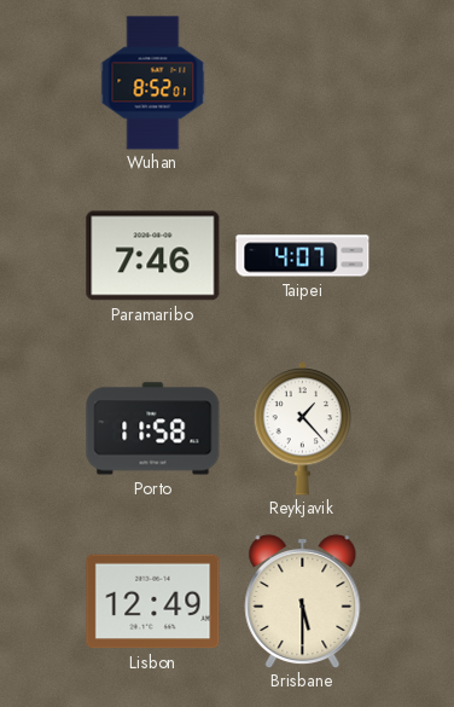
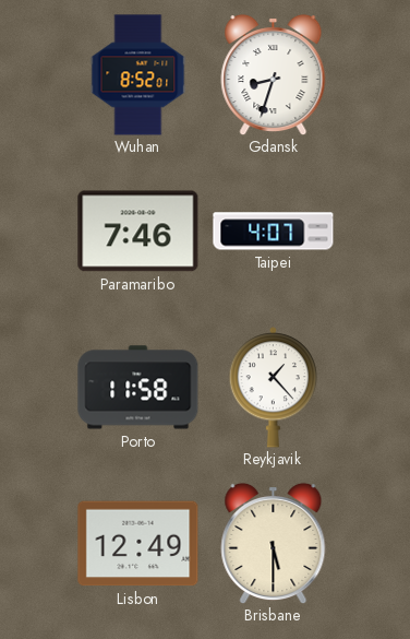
Gdansk: none -> 8:33
